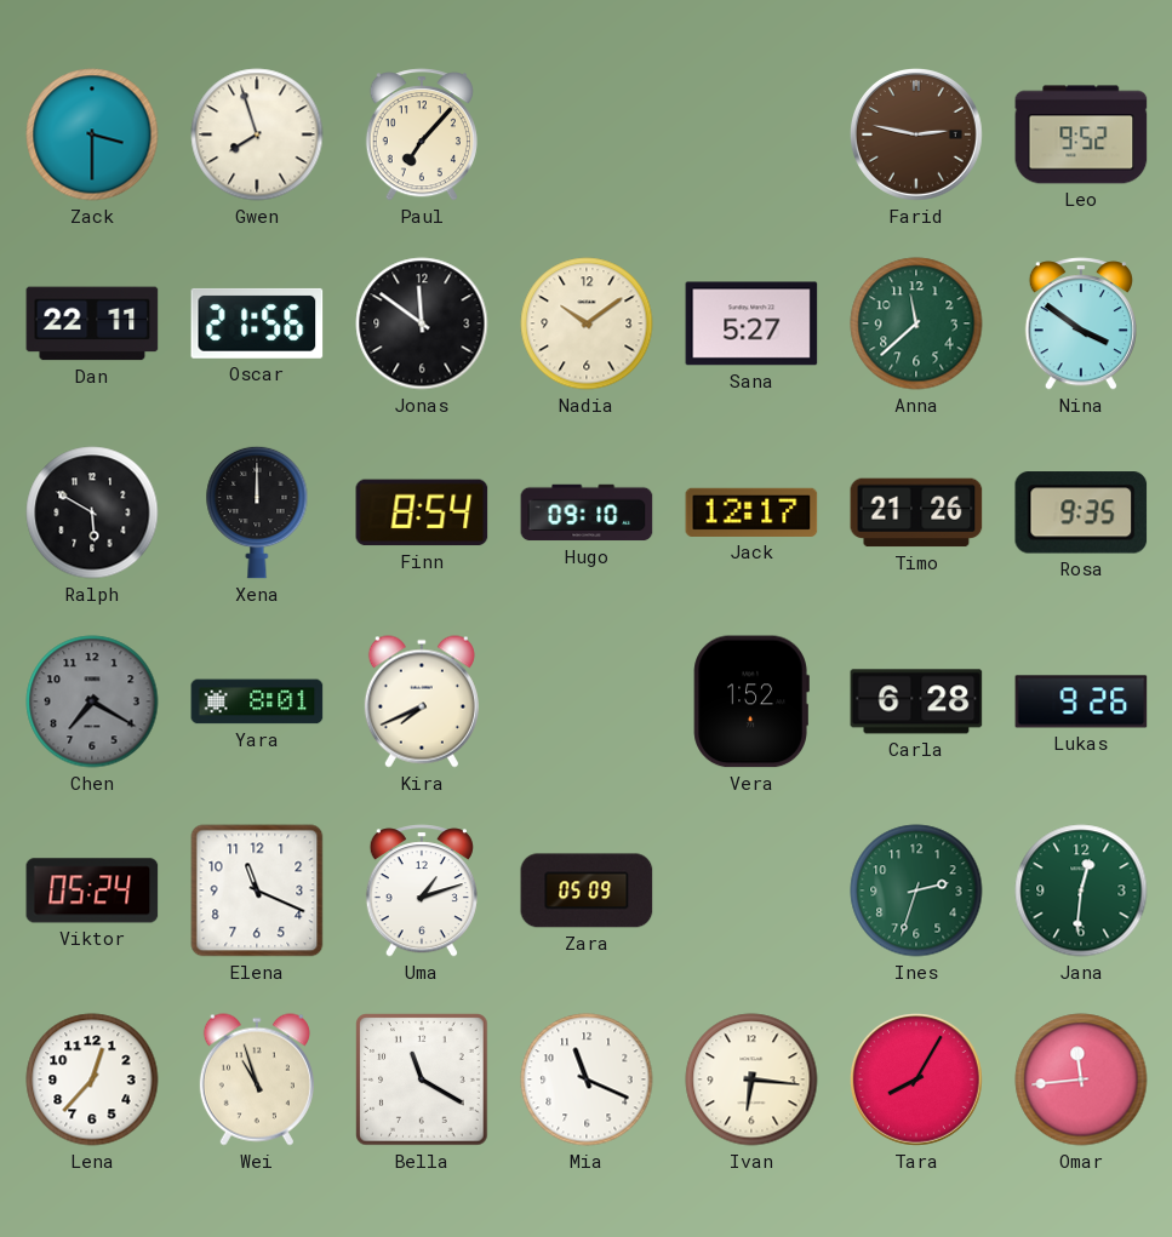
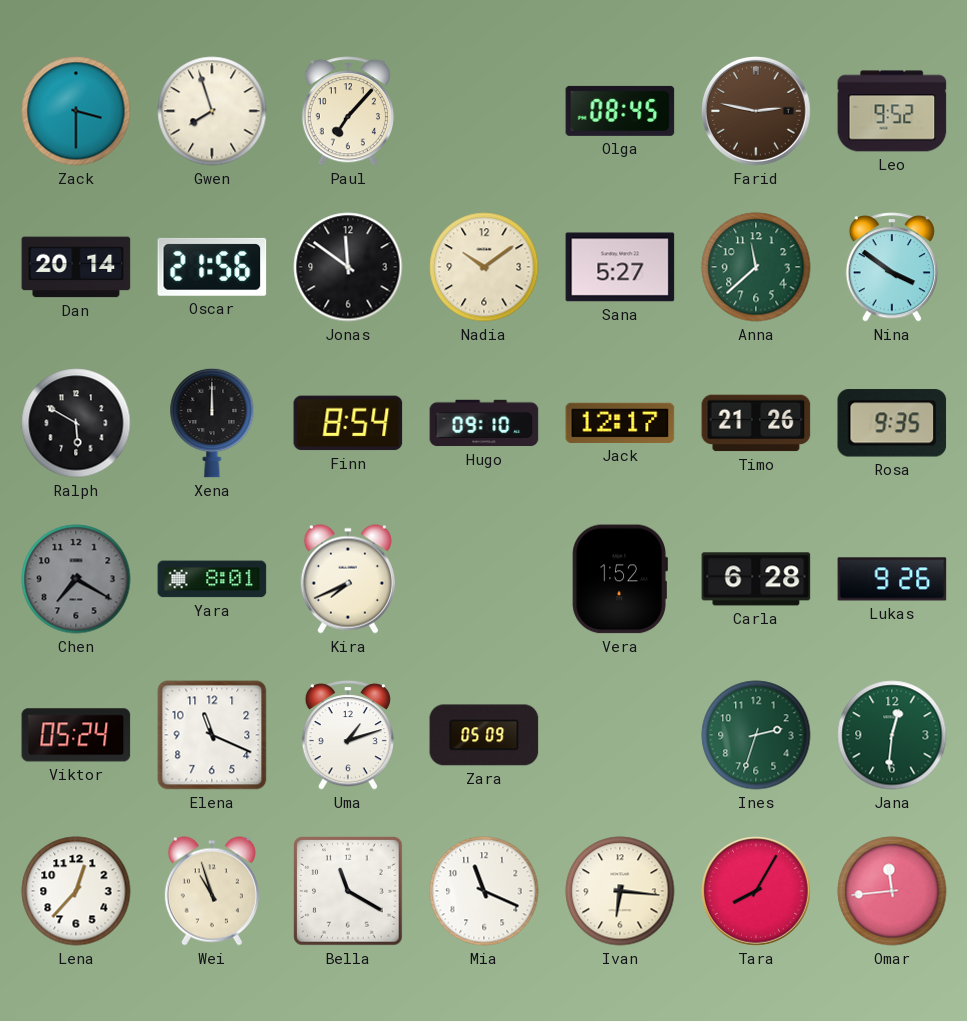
Olga: none -> 08:45
Dan: 22:11 -> 20:14
